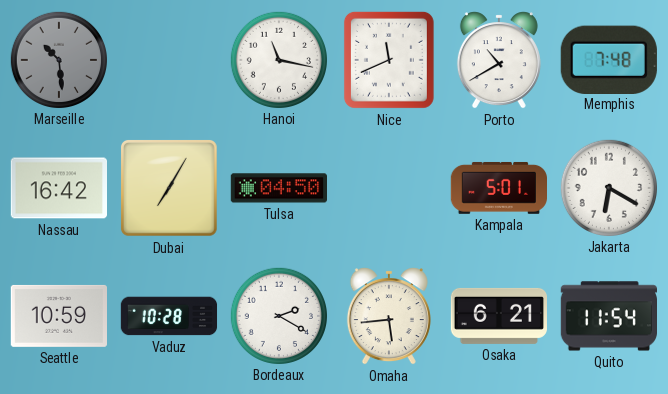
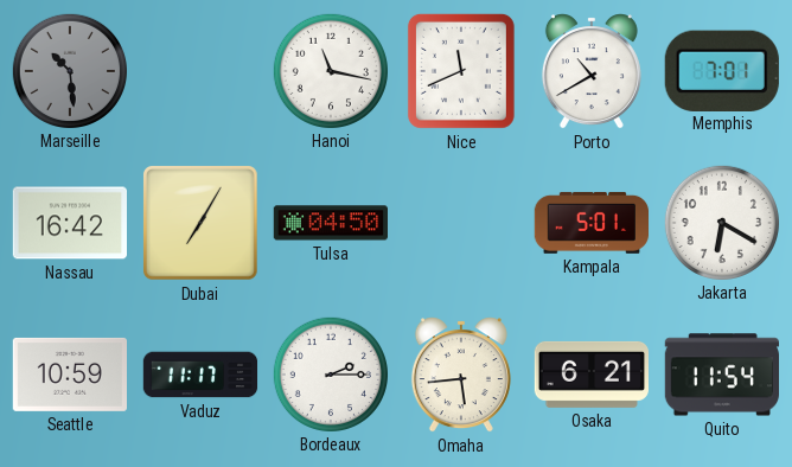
Memphis: 7:48 -> 7:01
Vaduz: 10:28 -> 11:17
Bordeaux: 2:20 -> 2:15
